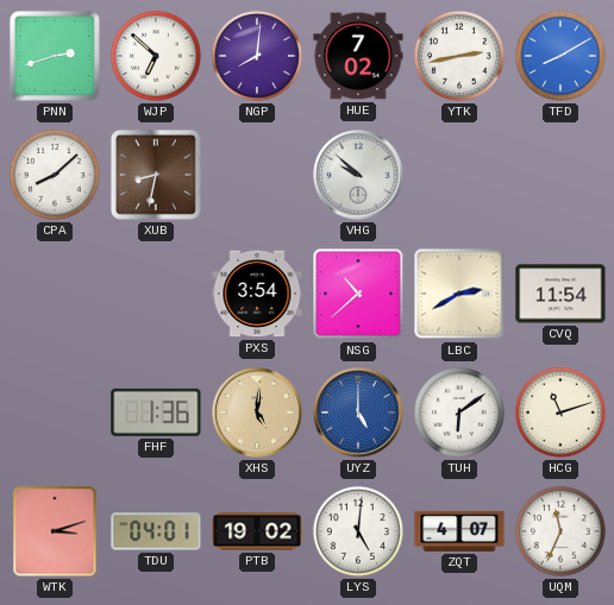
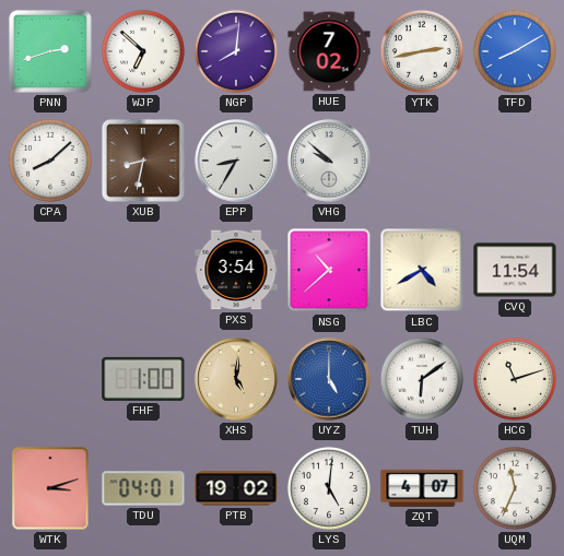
EPP: none -> 8:35
LBC: 2:40 -> 4:40
FHF: 1:36 -> 1:00
